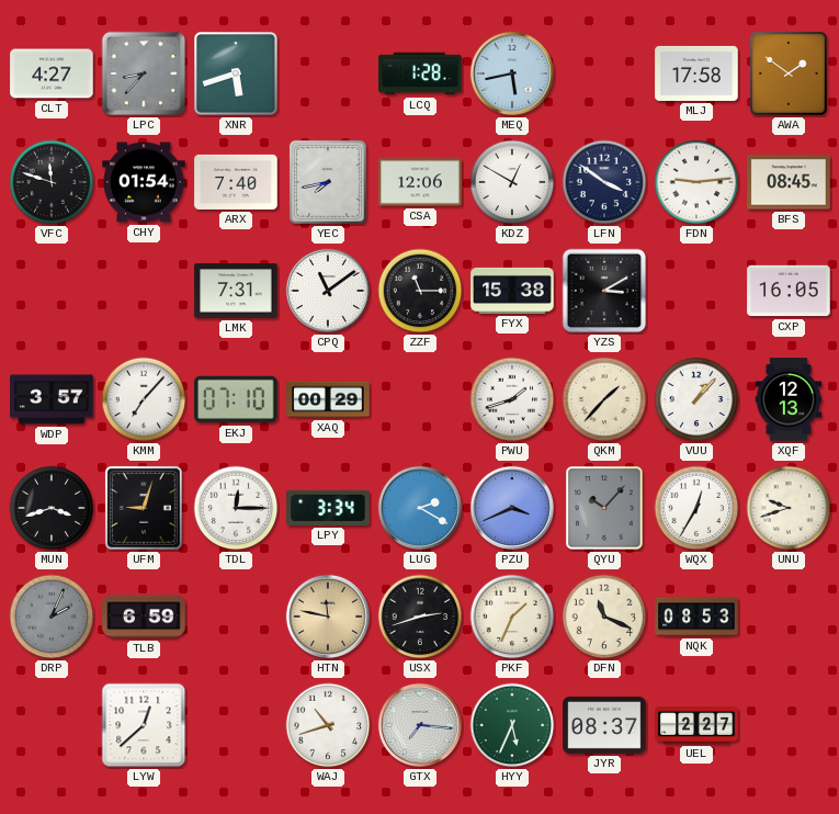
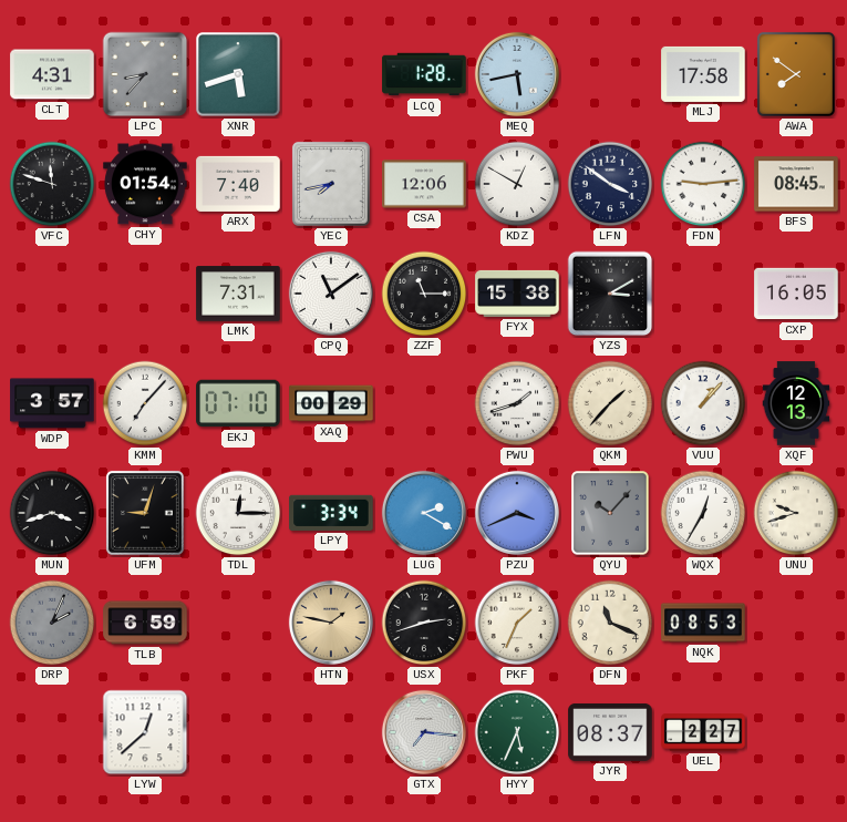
CLT: 4:27 -> 4:31
AWA: 1:51 -> 7:51
HTN: 11:47 -> 1:47
WAJ: 10:42 -> none
